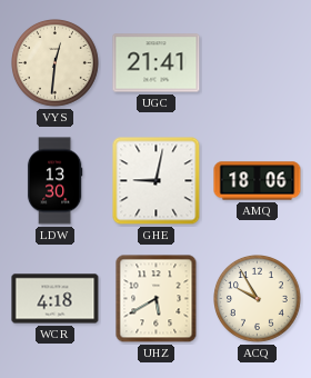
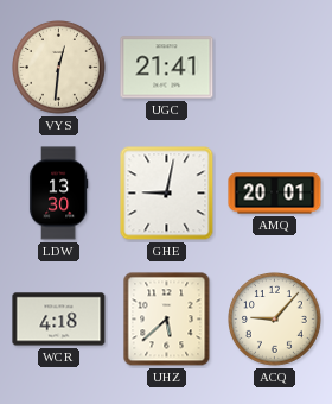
AMQ: 18:06 -> 20:01
UHZ: 5:40 -> 5:38
ACQ: 9:55 -> 9:07
